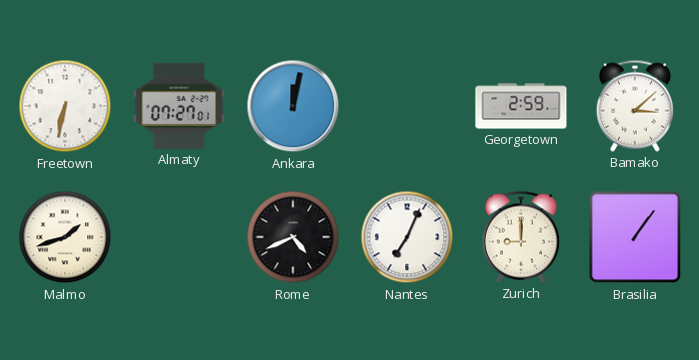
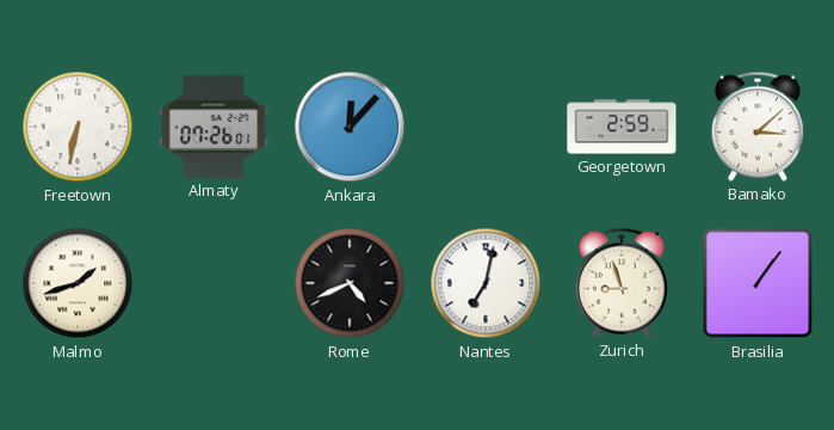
Almaty: 07:27 -> 07:26
Ankara: 12:02 -> 12:07
Nantes: 7:04 -> 7:02
Zurich: 9:00 -> 8:57
